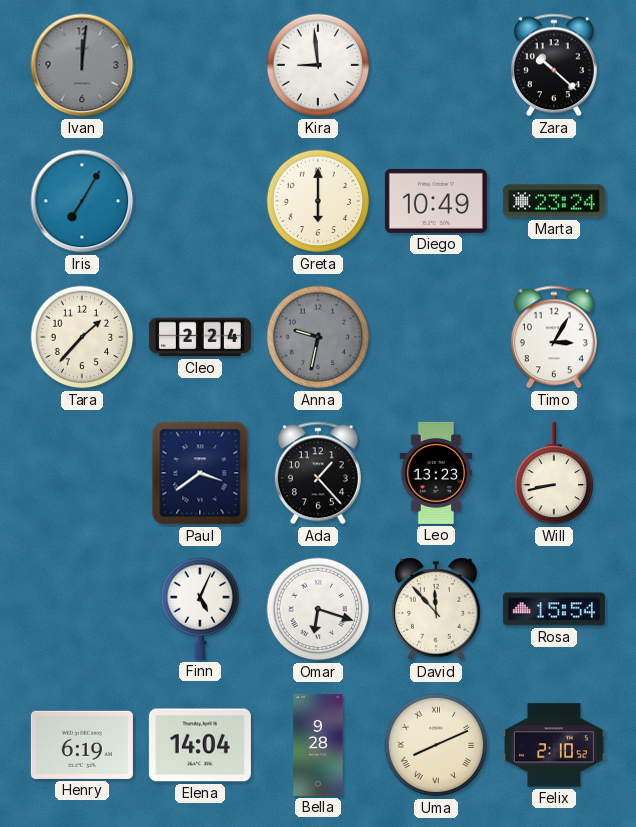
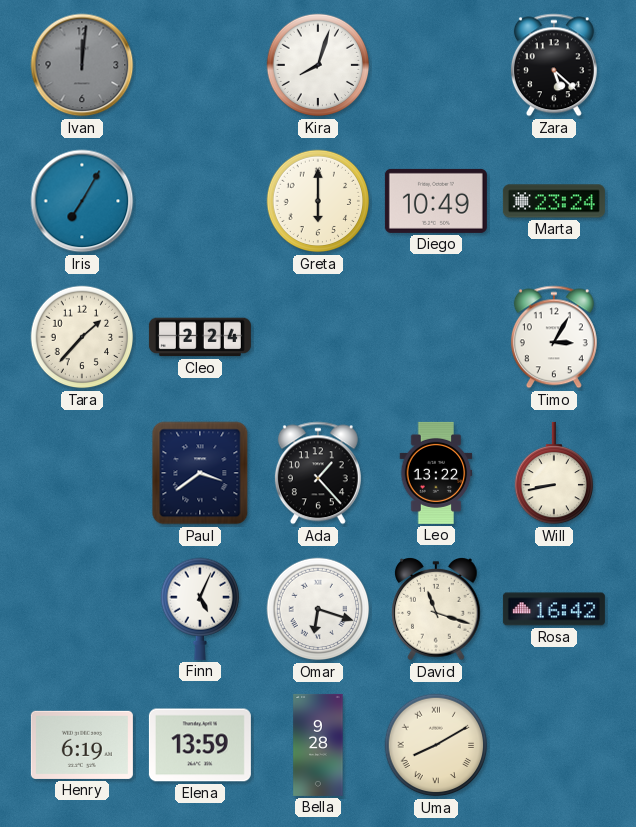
Kira: 8:59 -> 8:03
Zara: 10:22 -> 5:22
Anna: 9:32 -> none
Leo: 13:23 -> 13:22
David: 11:53 -> 11:18
Rosa: 15:54 -> 16:42
Elena: 14:04 -> 13:59
Uma: 8:11 -> 8:10
Felix: 2:10 -> none
